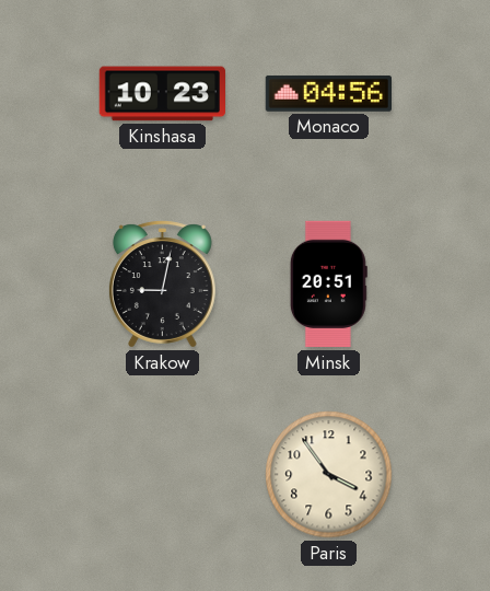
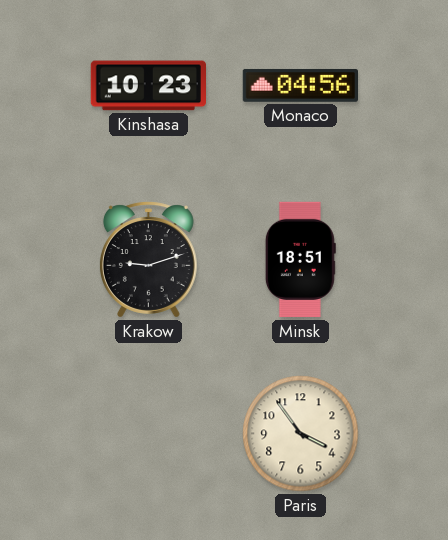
Krakow: 9:02 -> 9:12
Minsk: 20:51 -> 18:51
